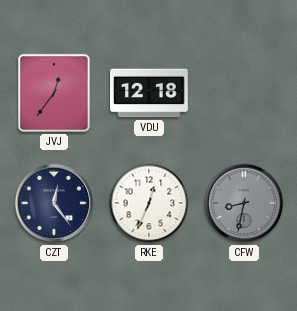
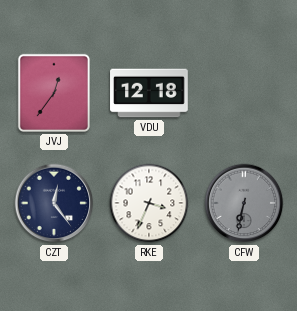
RKE: 12:34 -> 3:34
CFW: 8:32 -> 6:32
